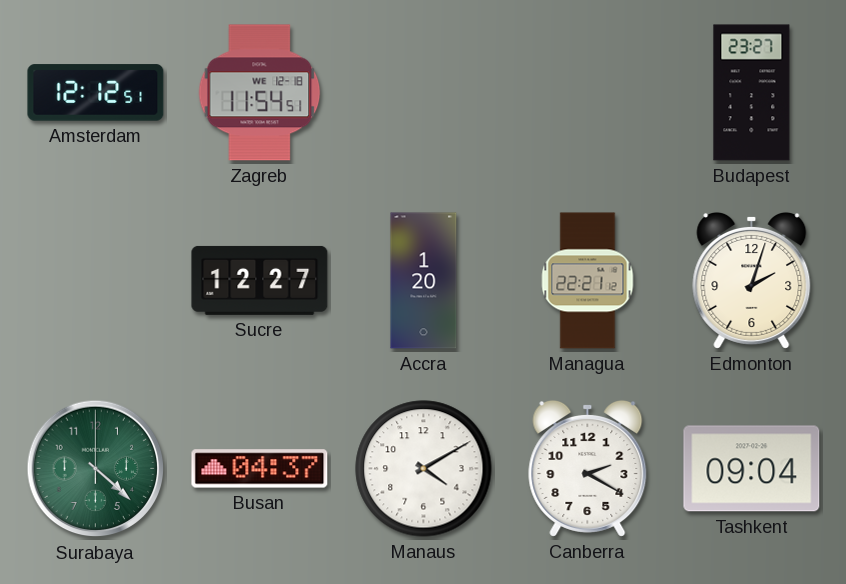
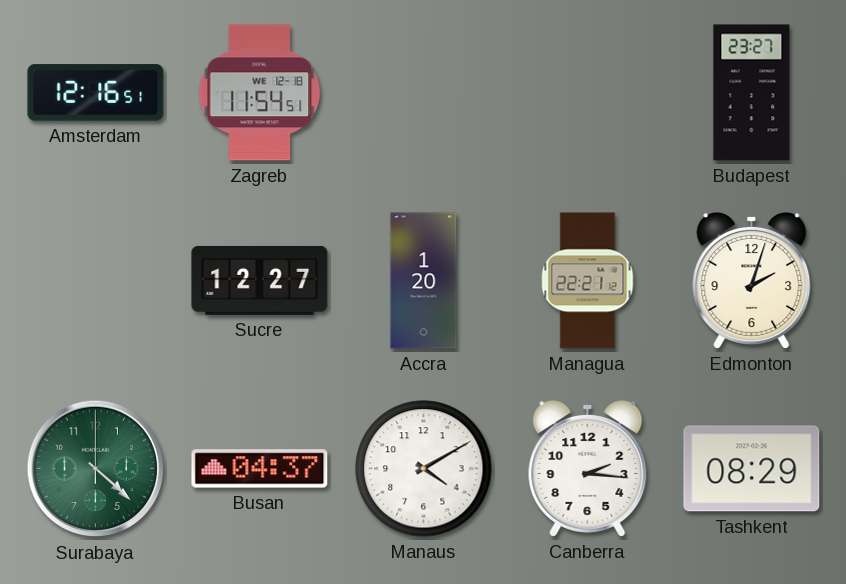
Amsterdam: 12:12 -> 12:16
Canberra: 2:20 -> 2:16
Tashkent: 09:04 -> 08:29
